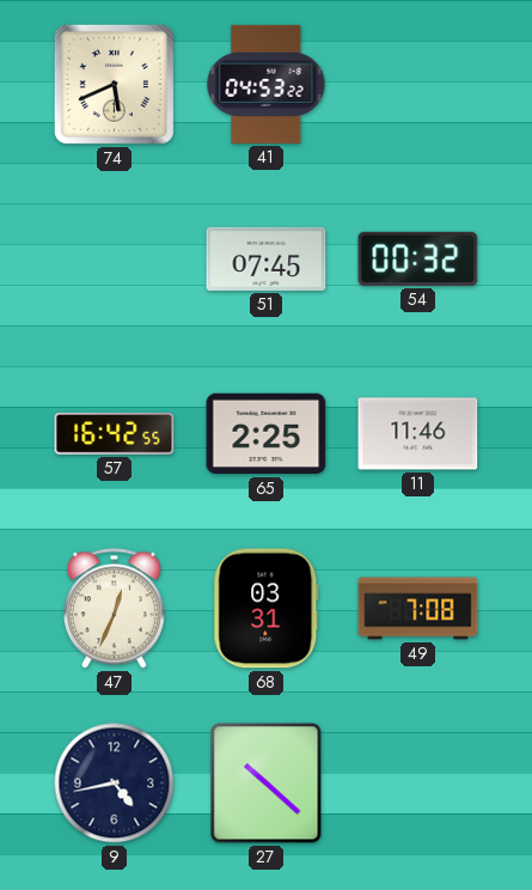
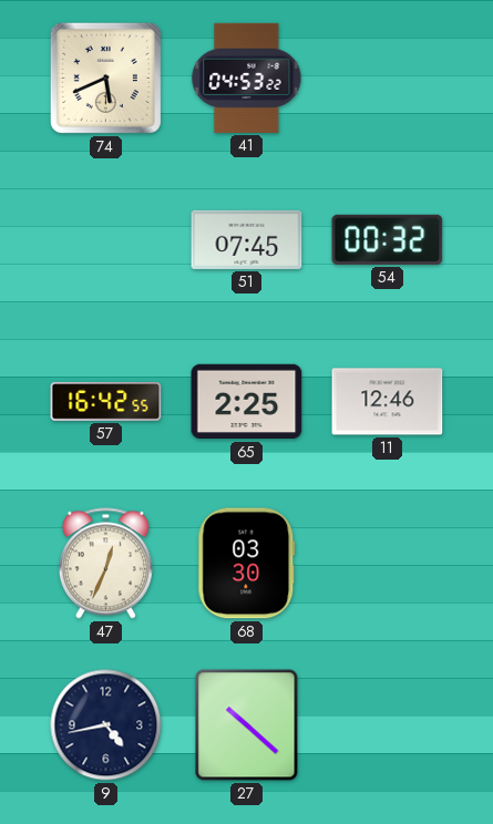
11: 11:46 -> 12:46
68: 03:31 -> 03:30
49: 7:08 -> none
